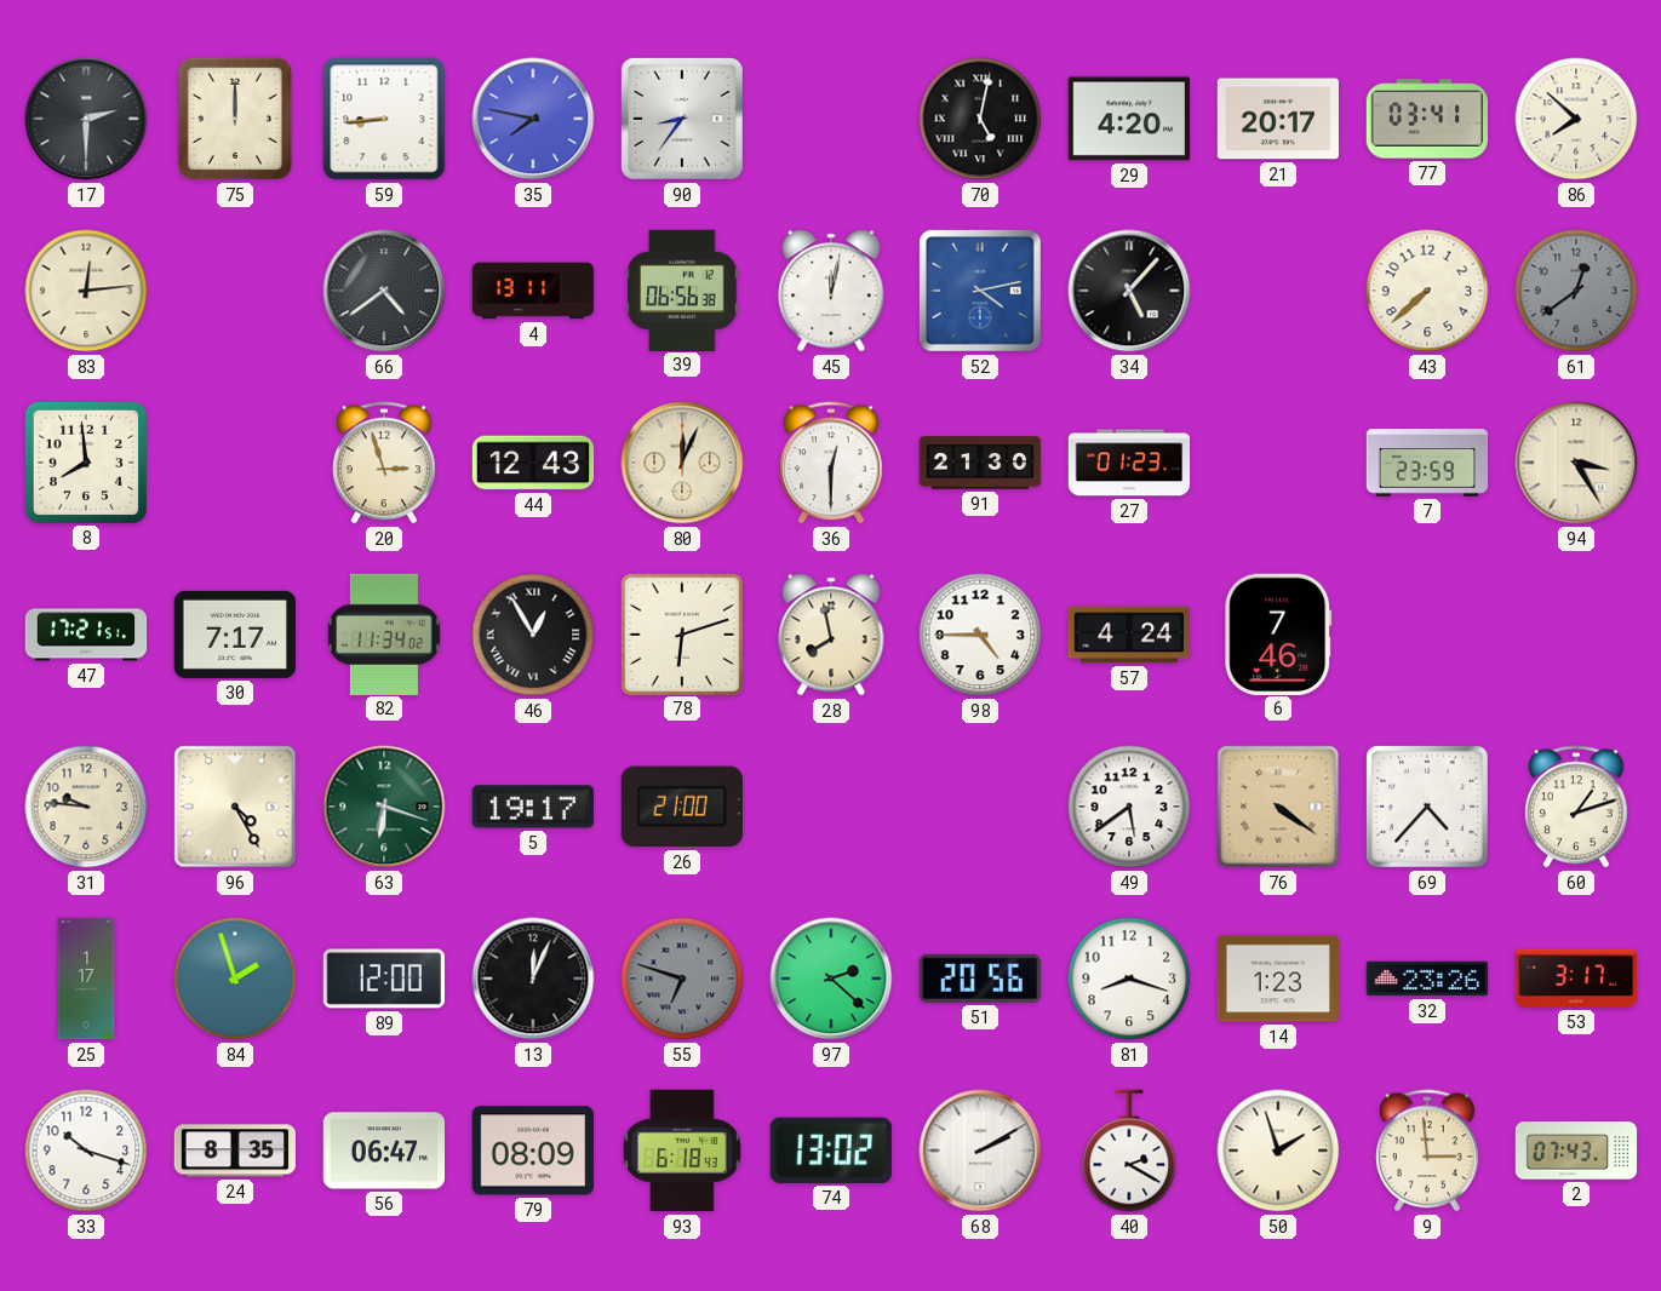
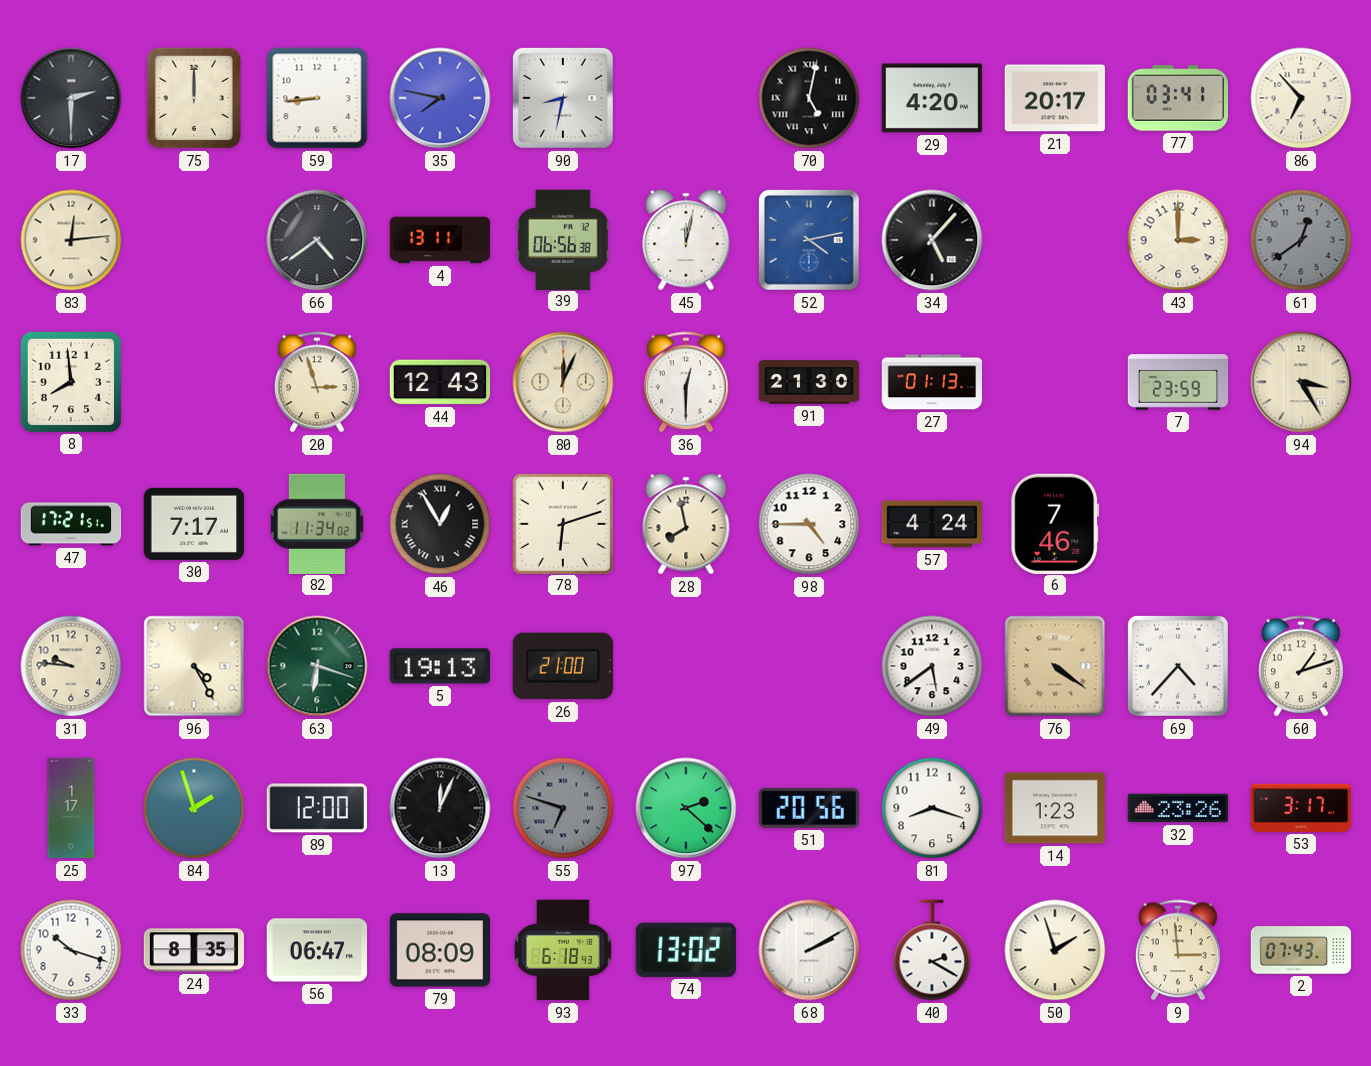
90: 8:36 -> 8:32
86: 7:52 -> 6:53
43: 7:38 -> 3:00
27: 01:23 -> 01:13
5: 19:17 -> 19:13
